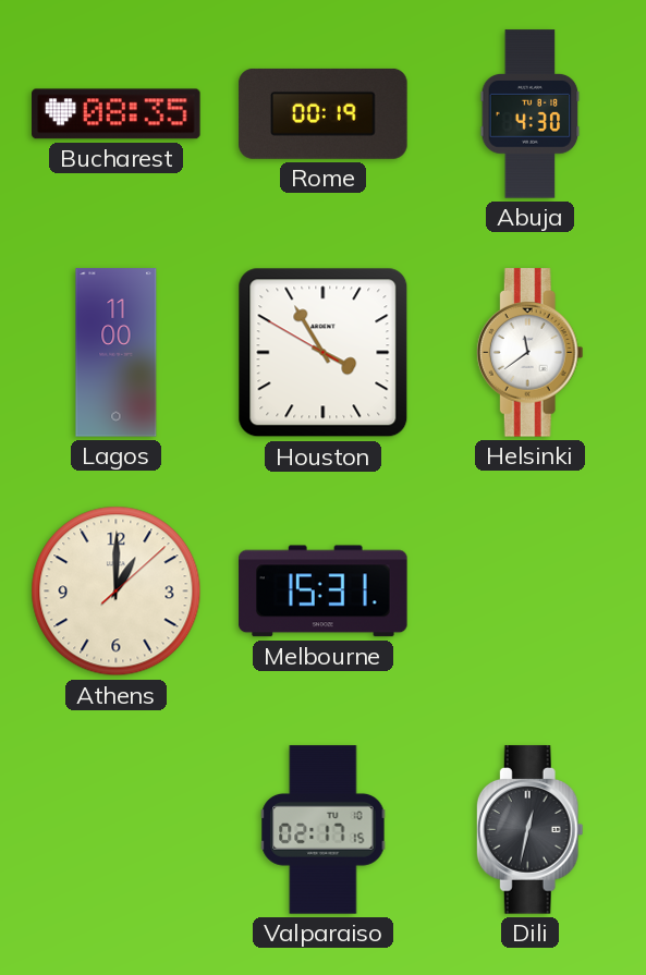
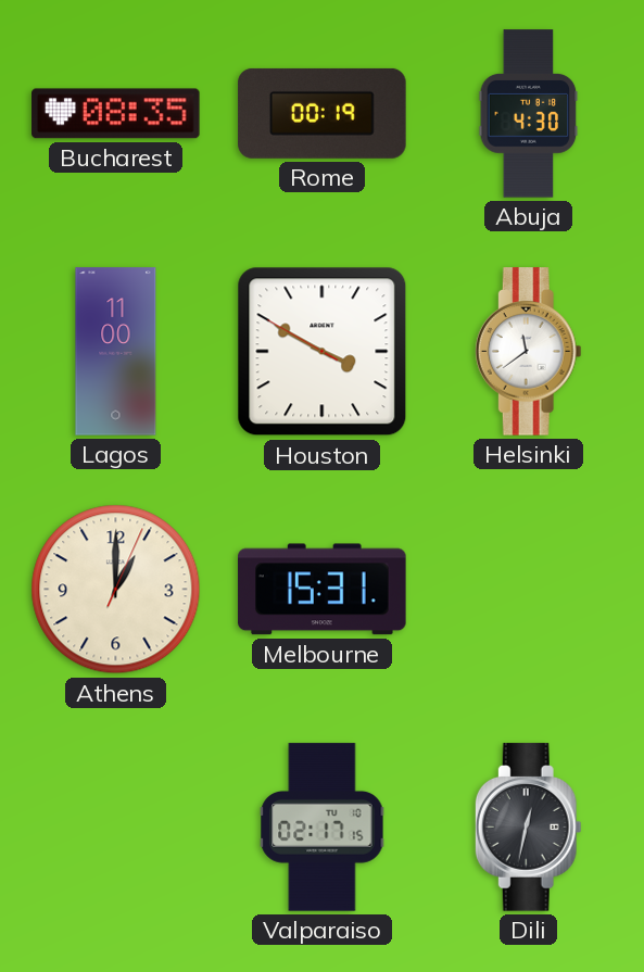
Houston: 3:54 -> 3:49
Athens: 1:00:08 -> 1:00:04
